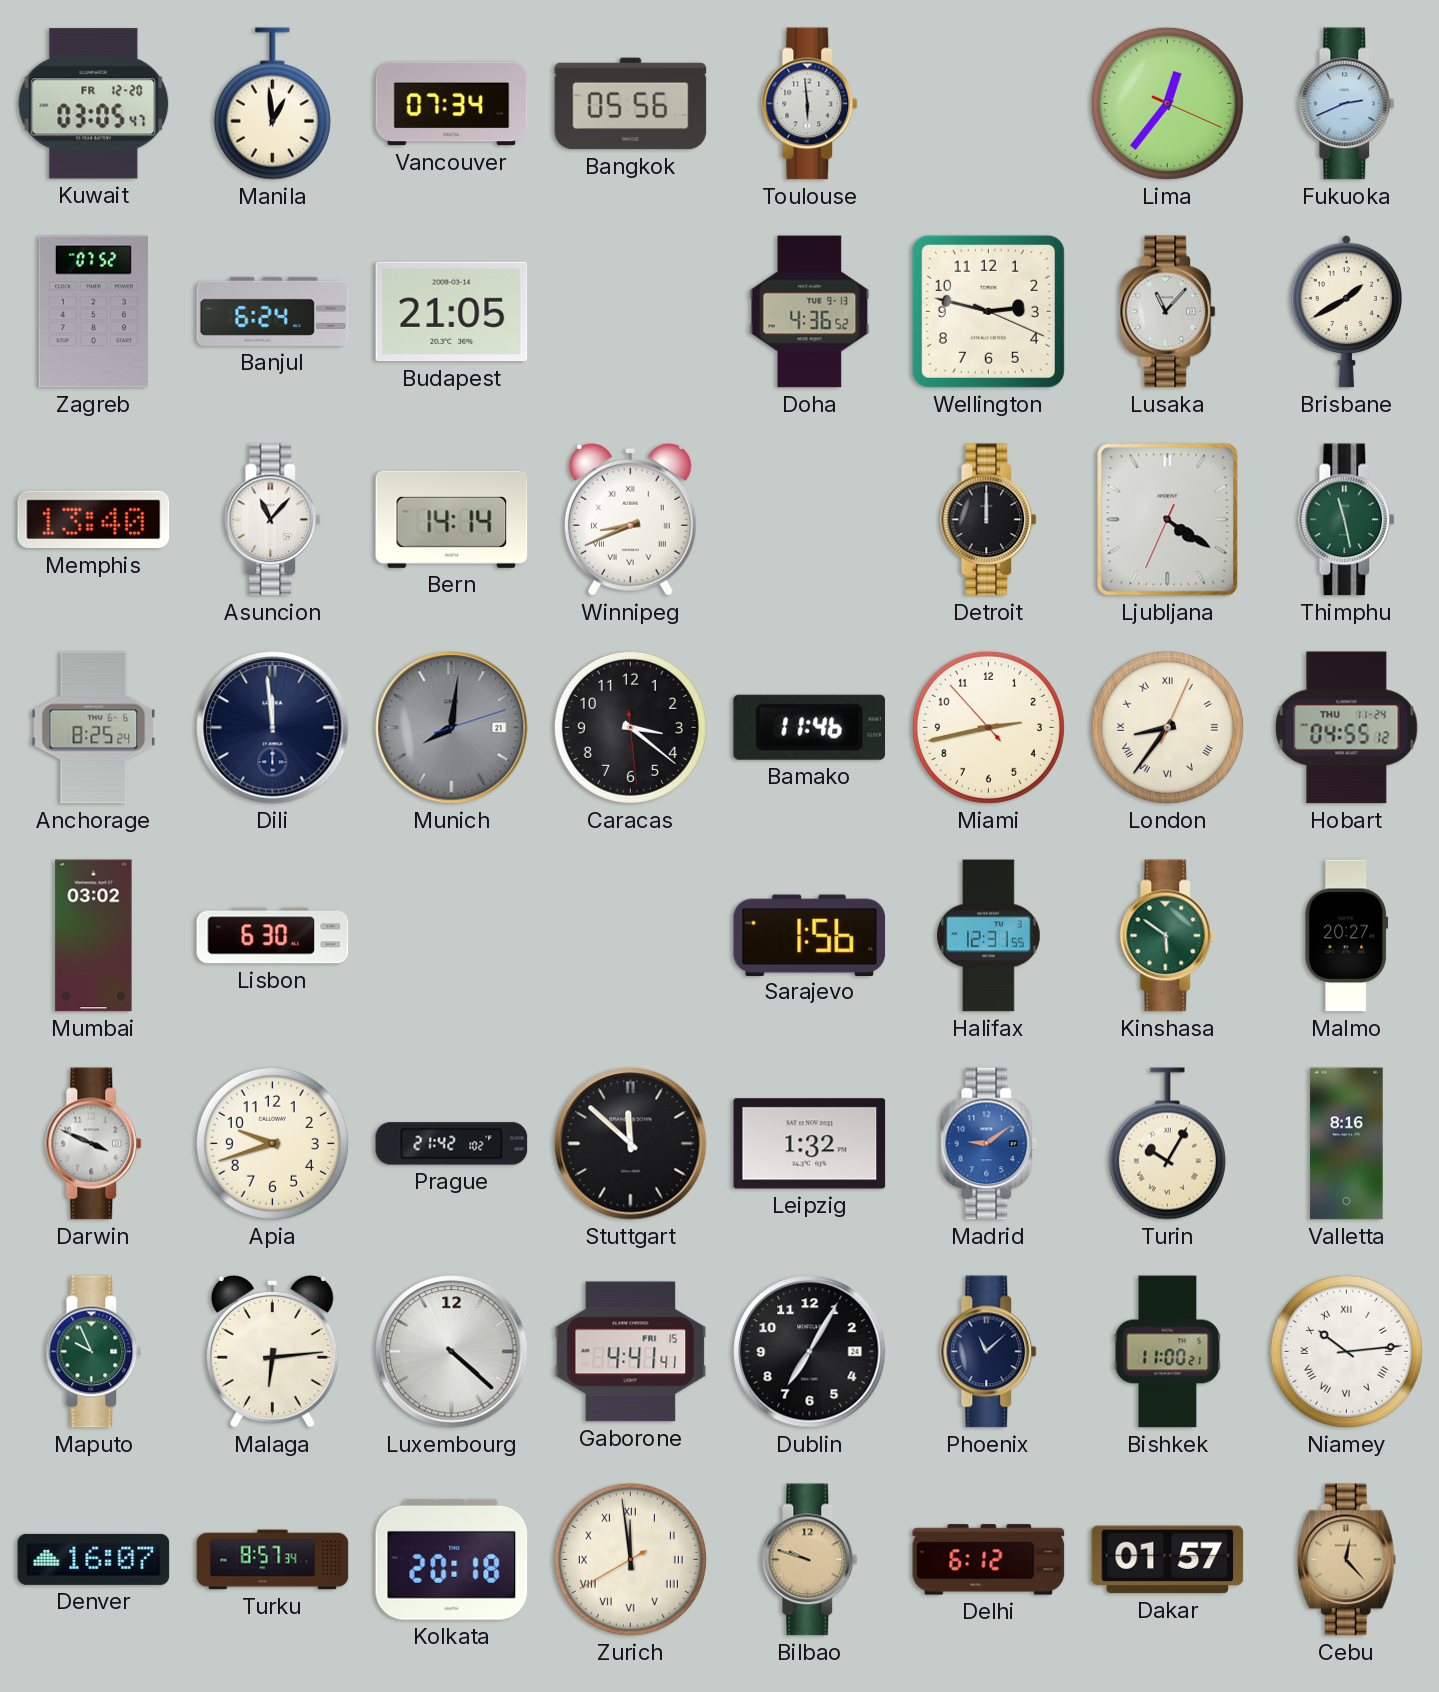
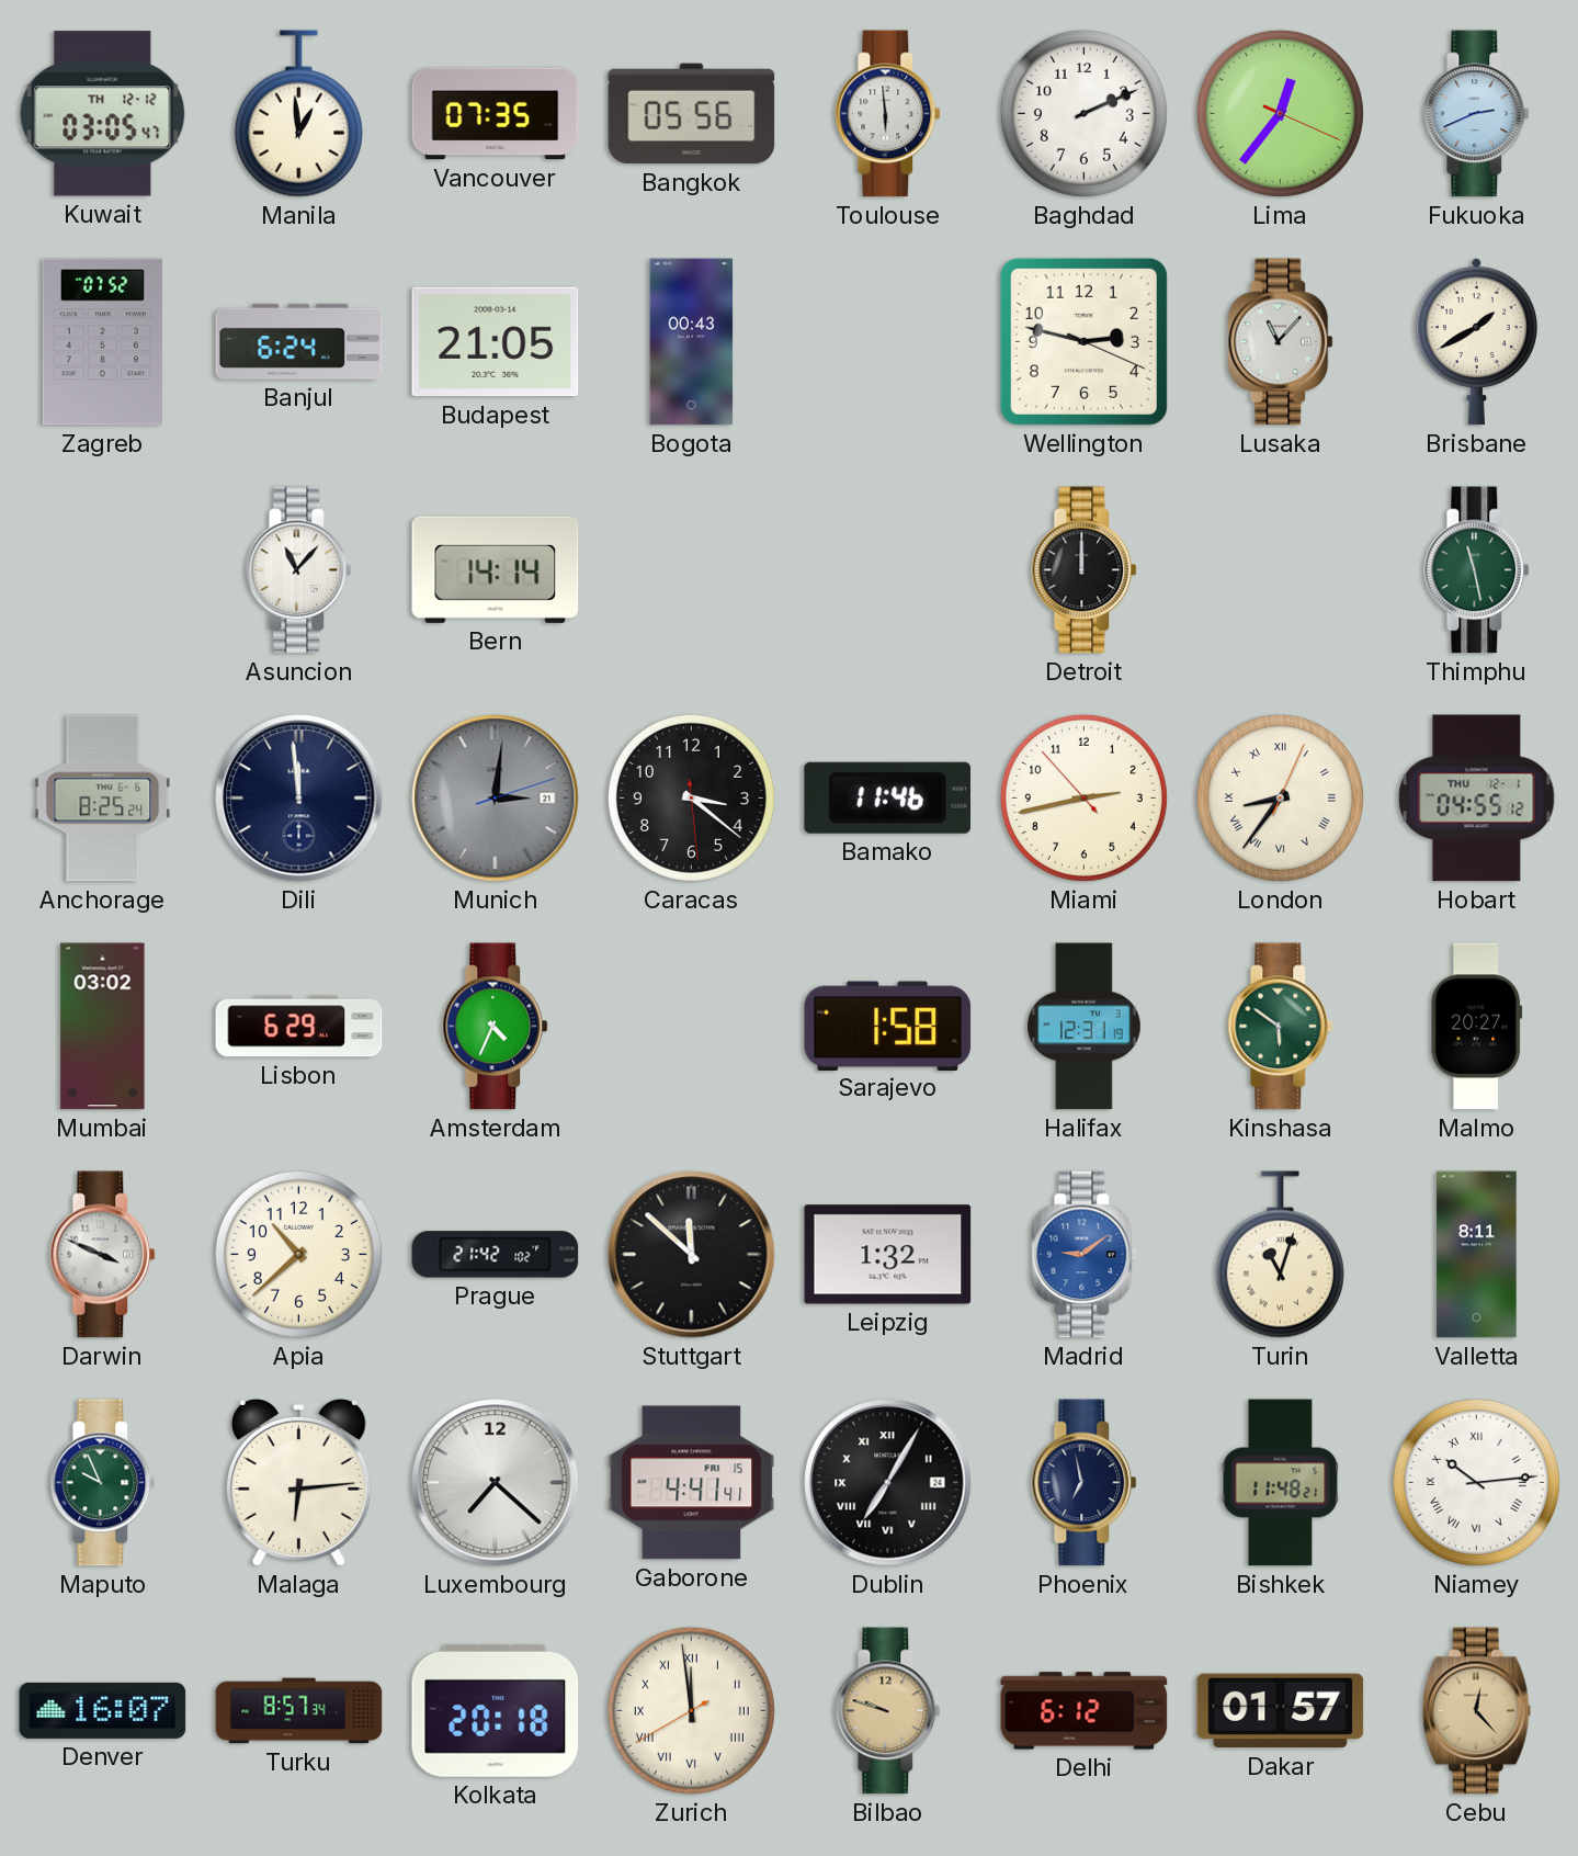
Kuwait date: FR 12-20 -> TH 12-12
Vancouver: 07:34 -> 07:35
Baghdad: none -> 2:11
Bogota: none -> 00:43
Doha: 4:36 -> none
Memphis: 13:40 -> none
Winnipeg: 8:41 -> none
Ljubljana: 4:20 -> none
Munich: 8:01 -> 3:01
Hobart date: THU 11-24 -> THU 12-1
Lisbon: 6:30 -> 6:29
Amsterdam: none -> 4:34
Sarajevo: 1:56 -> 1:58
Halifax: 12:31:55 -> 12:31:19
Apia: 9:42 -> 10:38
Turin: 10:05 -> 11:03
Valletta: 8:16 -> 8:11
Luxembourg: 4:22 -> 7:22
Dublin numerals: Arabic -> Roman
Phoenix: 11:08 -> 6:58
Bishkek: 11:00 -> 11:48
